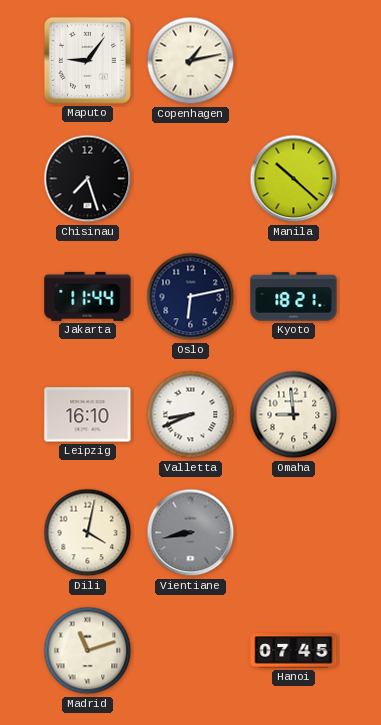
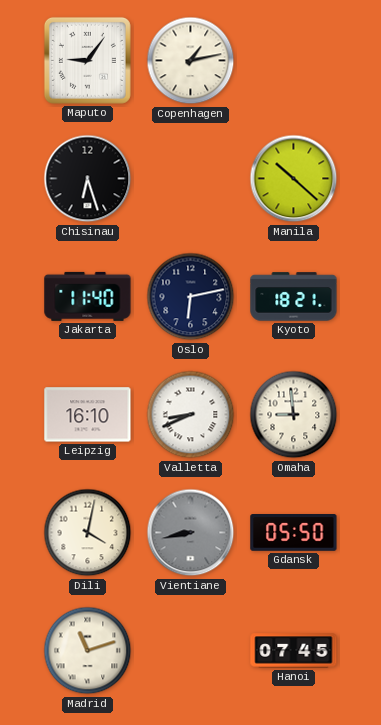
Chisinau: 7:27 -> 6:27
Jakarta: 11:44 -> 11:40
Gdansk: none -> 05:50
